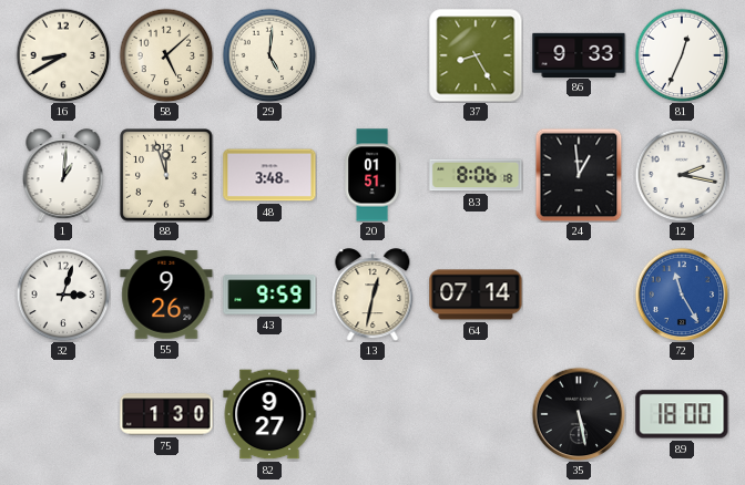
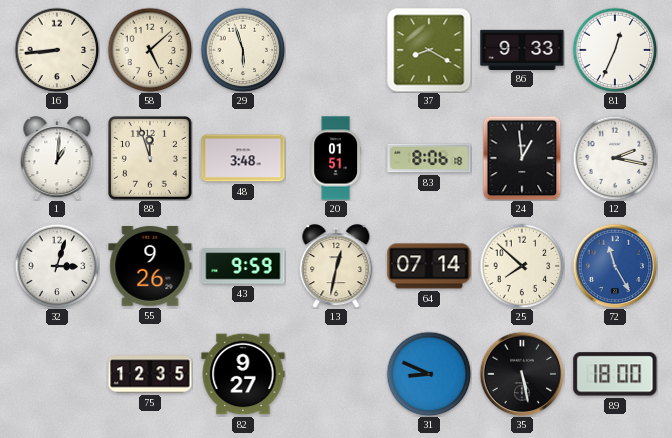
16: 8:40 -> 8:44
29: 5:01 -> 5:57
37: 8:25 -> 8:20
25: none -> 7:52
75: 1:30 -> 12:35
31: none -> 8:49
